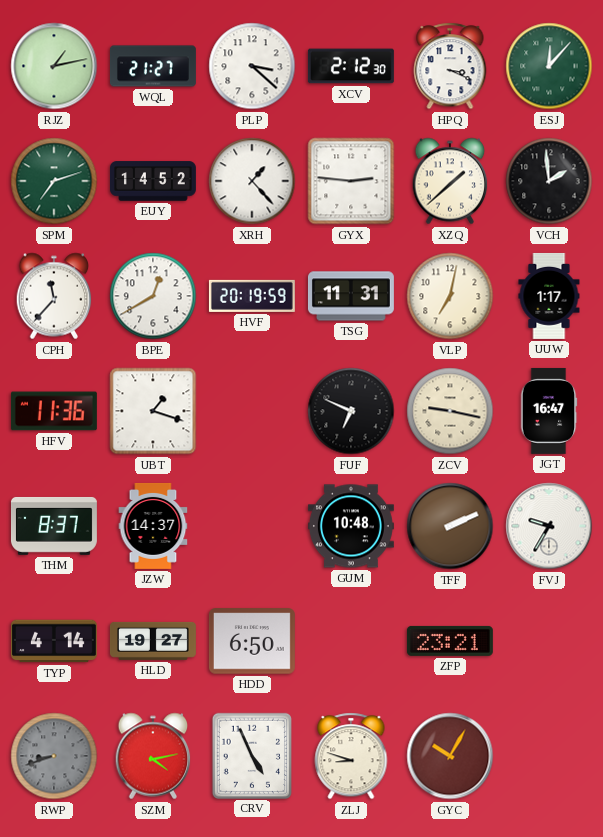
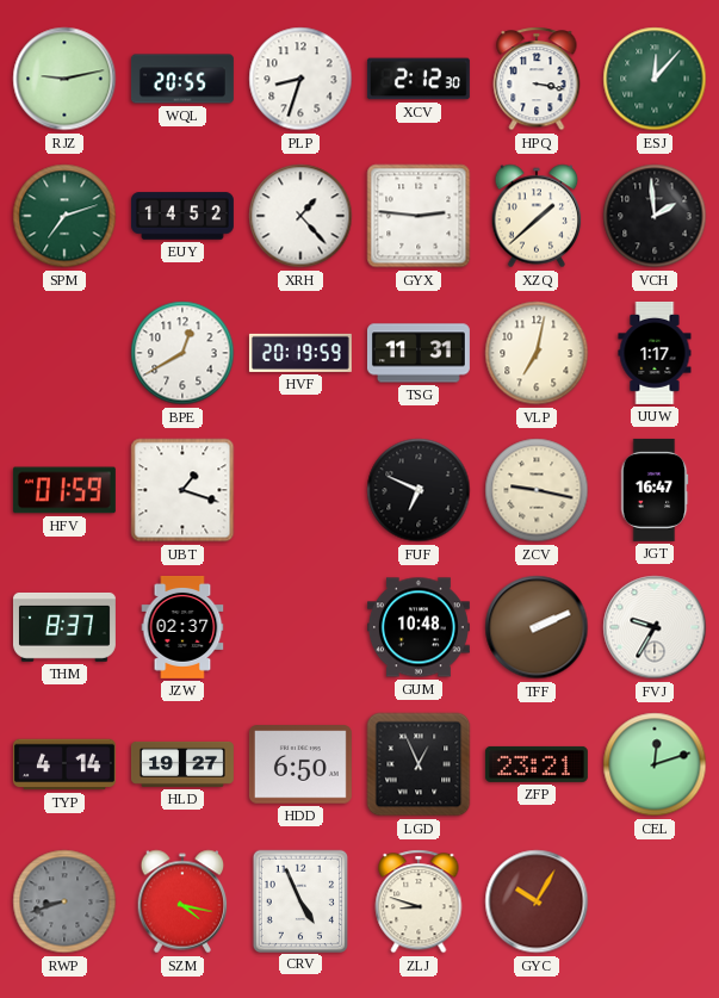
RJZ: 1:13 -> 9:13
WQL: 21:27 -> 20:55
PLP: 3:22 -> 8:33
HPQ: 3:19 -> 3:17
CPH: 11:37 -> none
HFV: 11:36 -> 01:59
JZW: 14:37 -> 02:37
LGD: none -> 12:56
CEL: none -> 12:12
SZM: 4:13 -> 4:17
